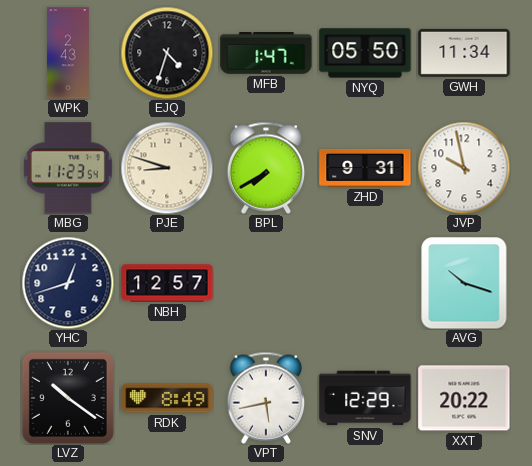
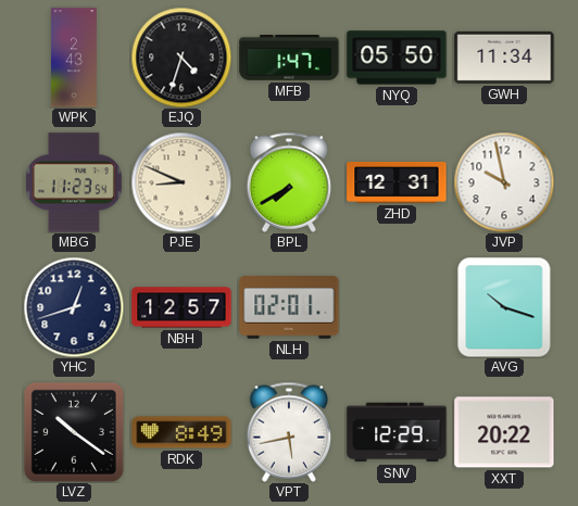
PJE: 8:48 -> 8:49
ZHD: 9:31 -> 12:31
NLH: none -> 02:01
